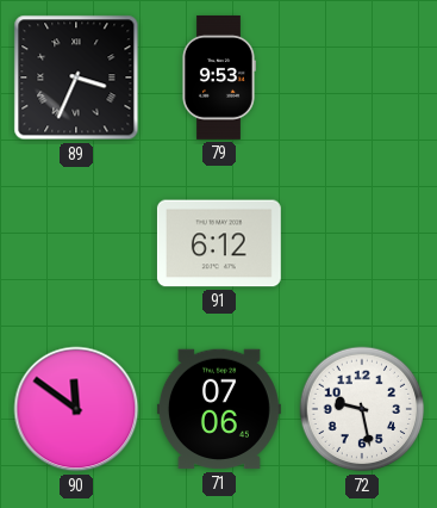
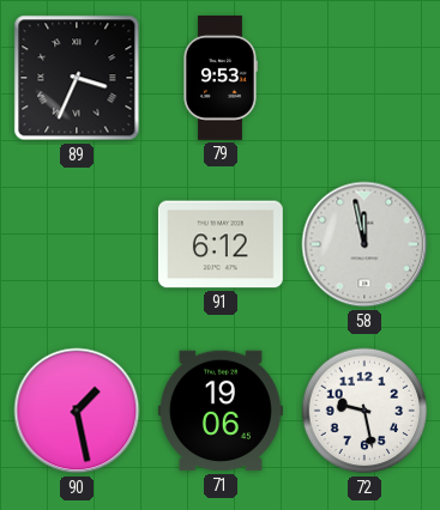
58: none -> 11:58
90: 11:51 -> 1:28
71: 07:06 -> 19:06
